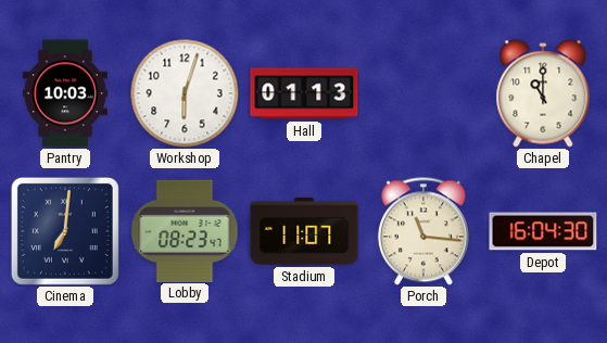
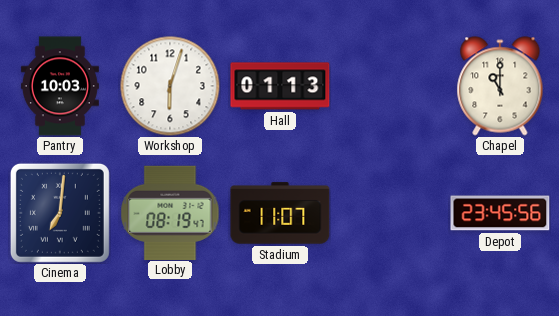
Lobby: 08:23 -> 08:19
Porch: 11:16 -> none
Depot: 16:04 -> 23:45
